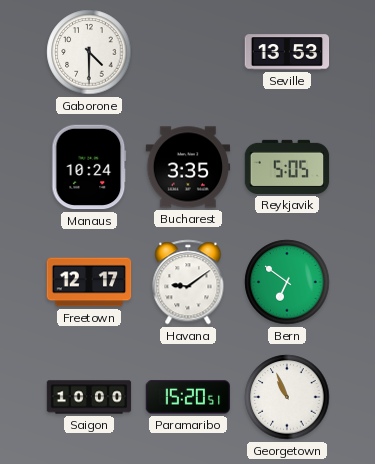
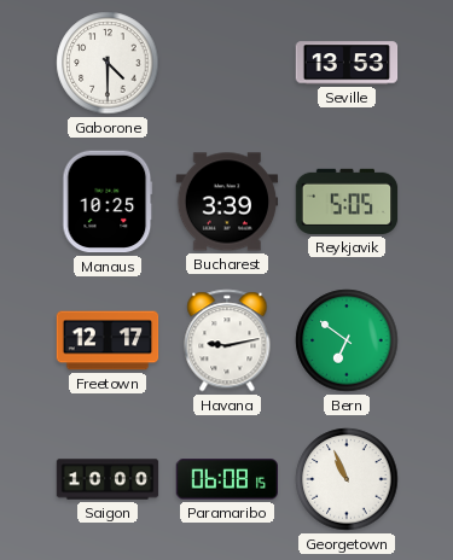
Manaus: 10:24 -> 10:25
Bucharest: 3:35 -> 3:39
Havana: 9:09 -> 9:13
Paramaribo: 15:20 -> 06:08
